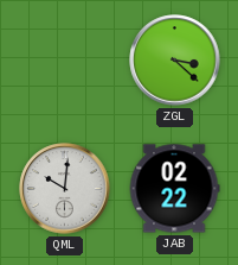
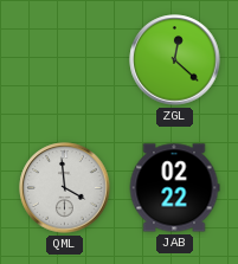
ZGL: 3:22 -> 12:22
QML: 10:01 -> 3:59
